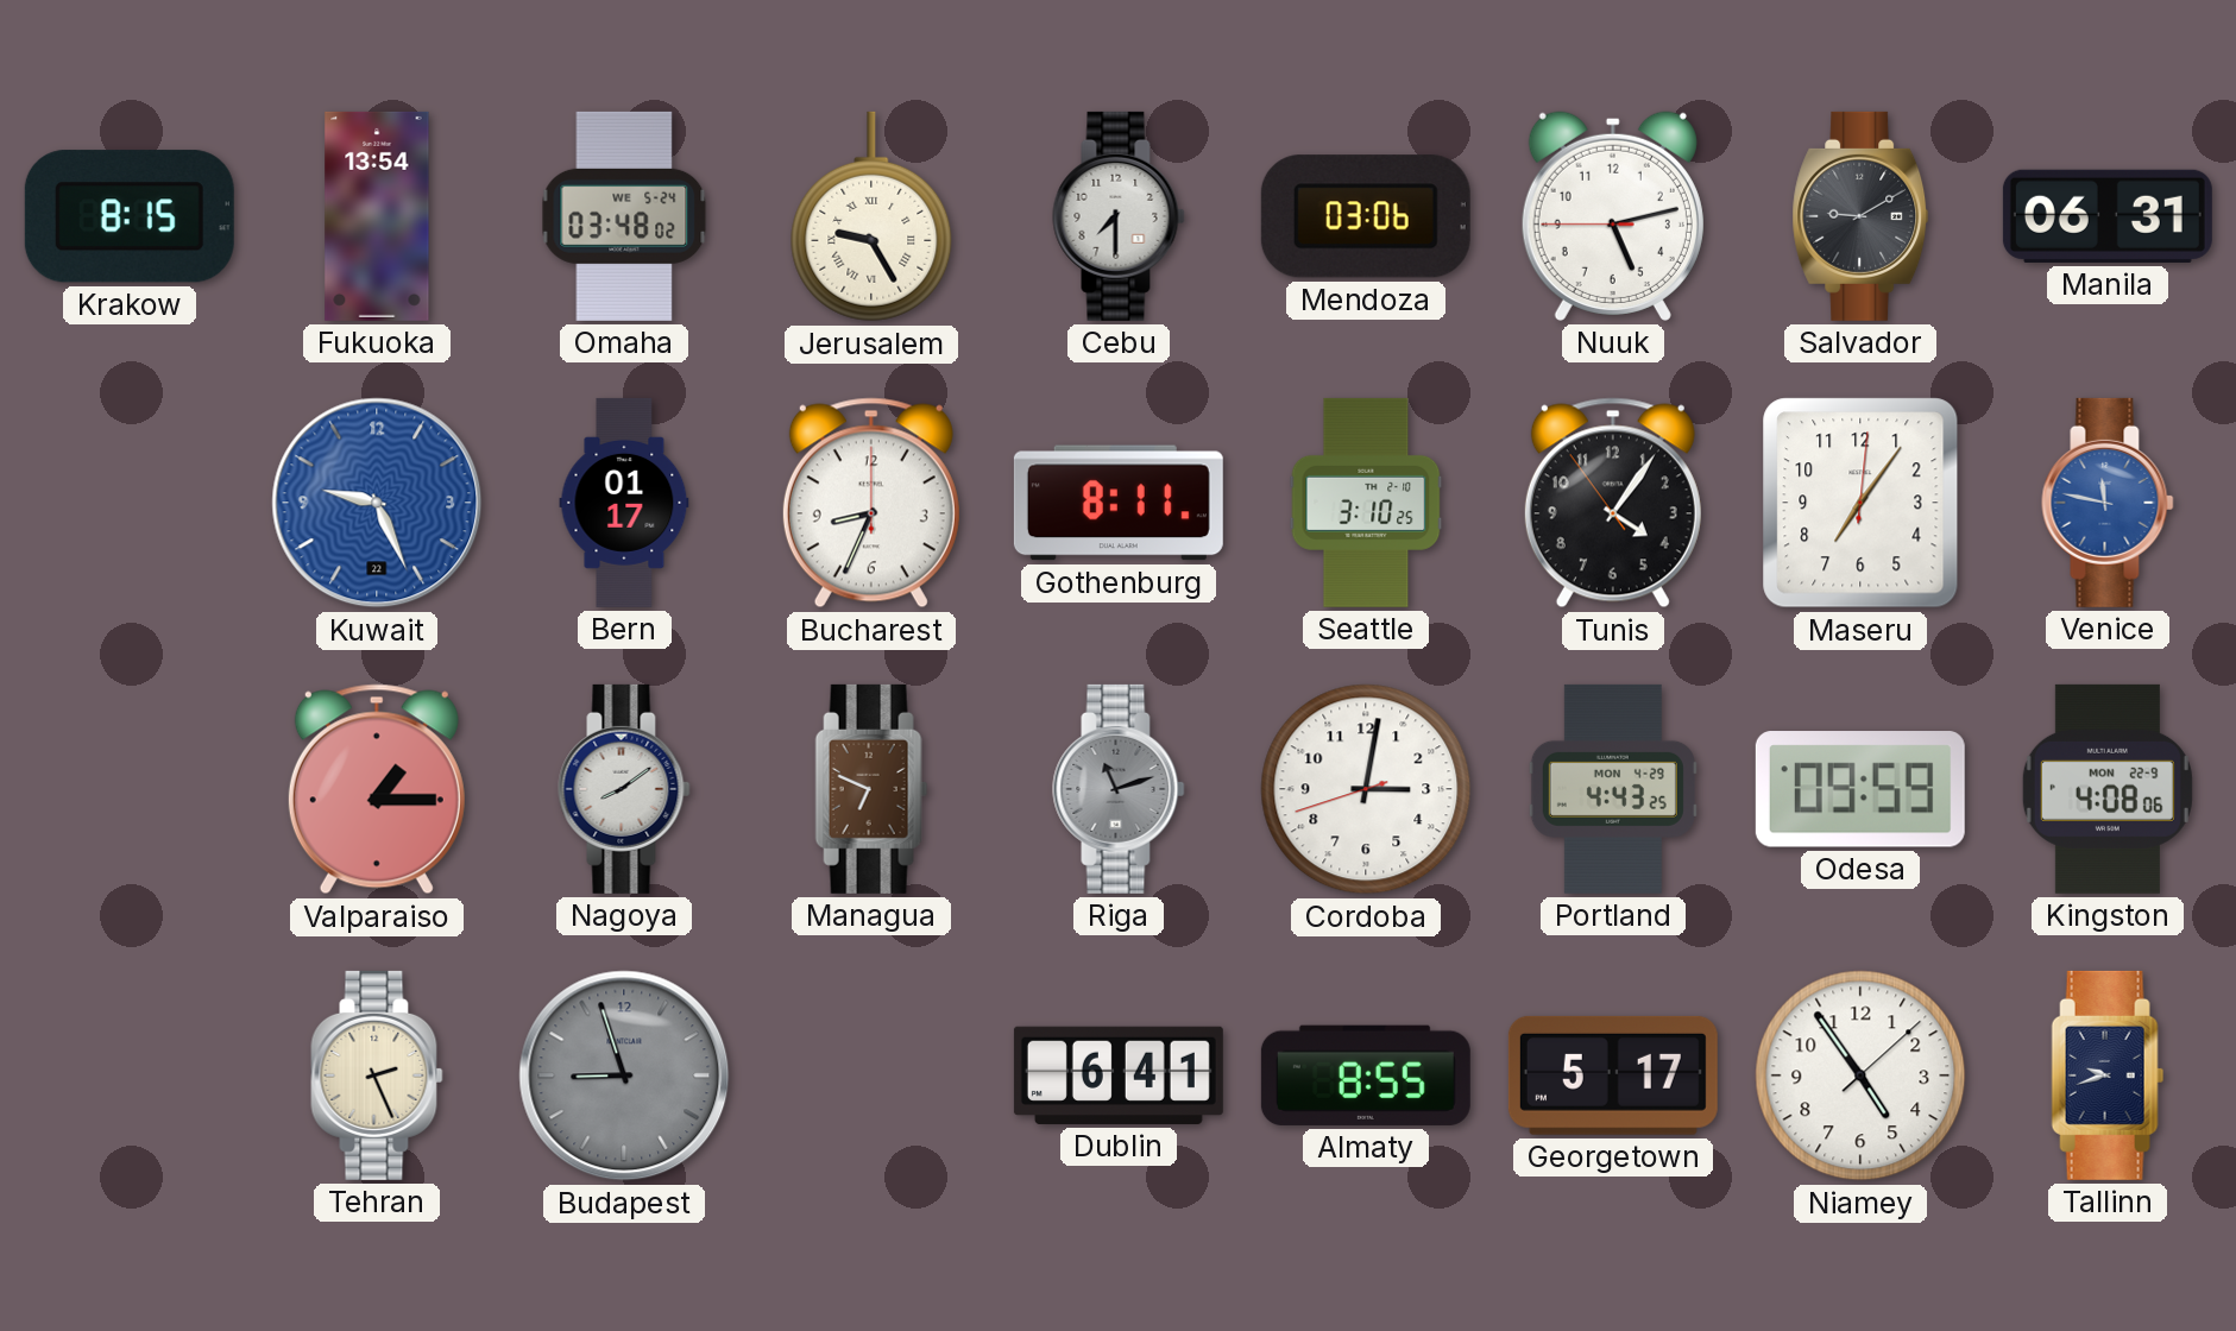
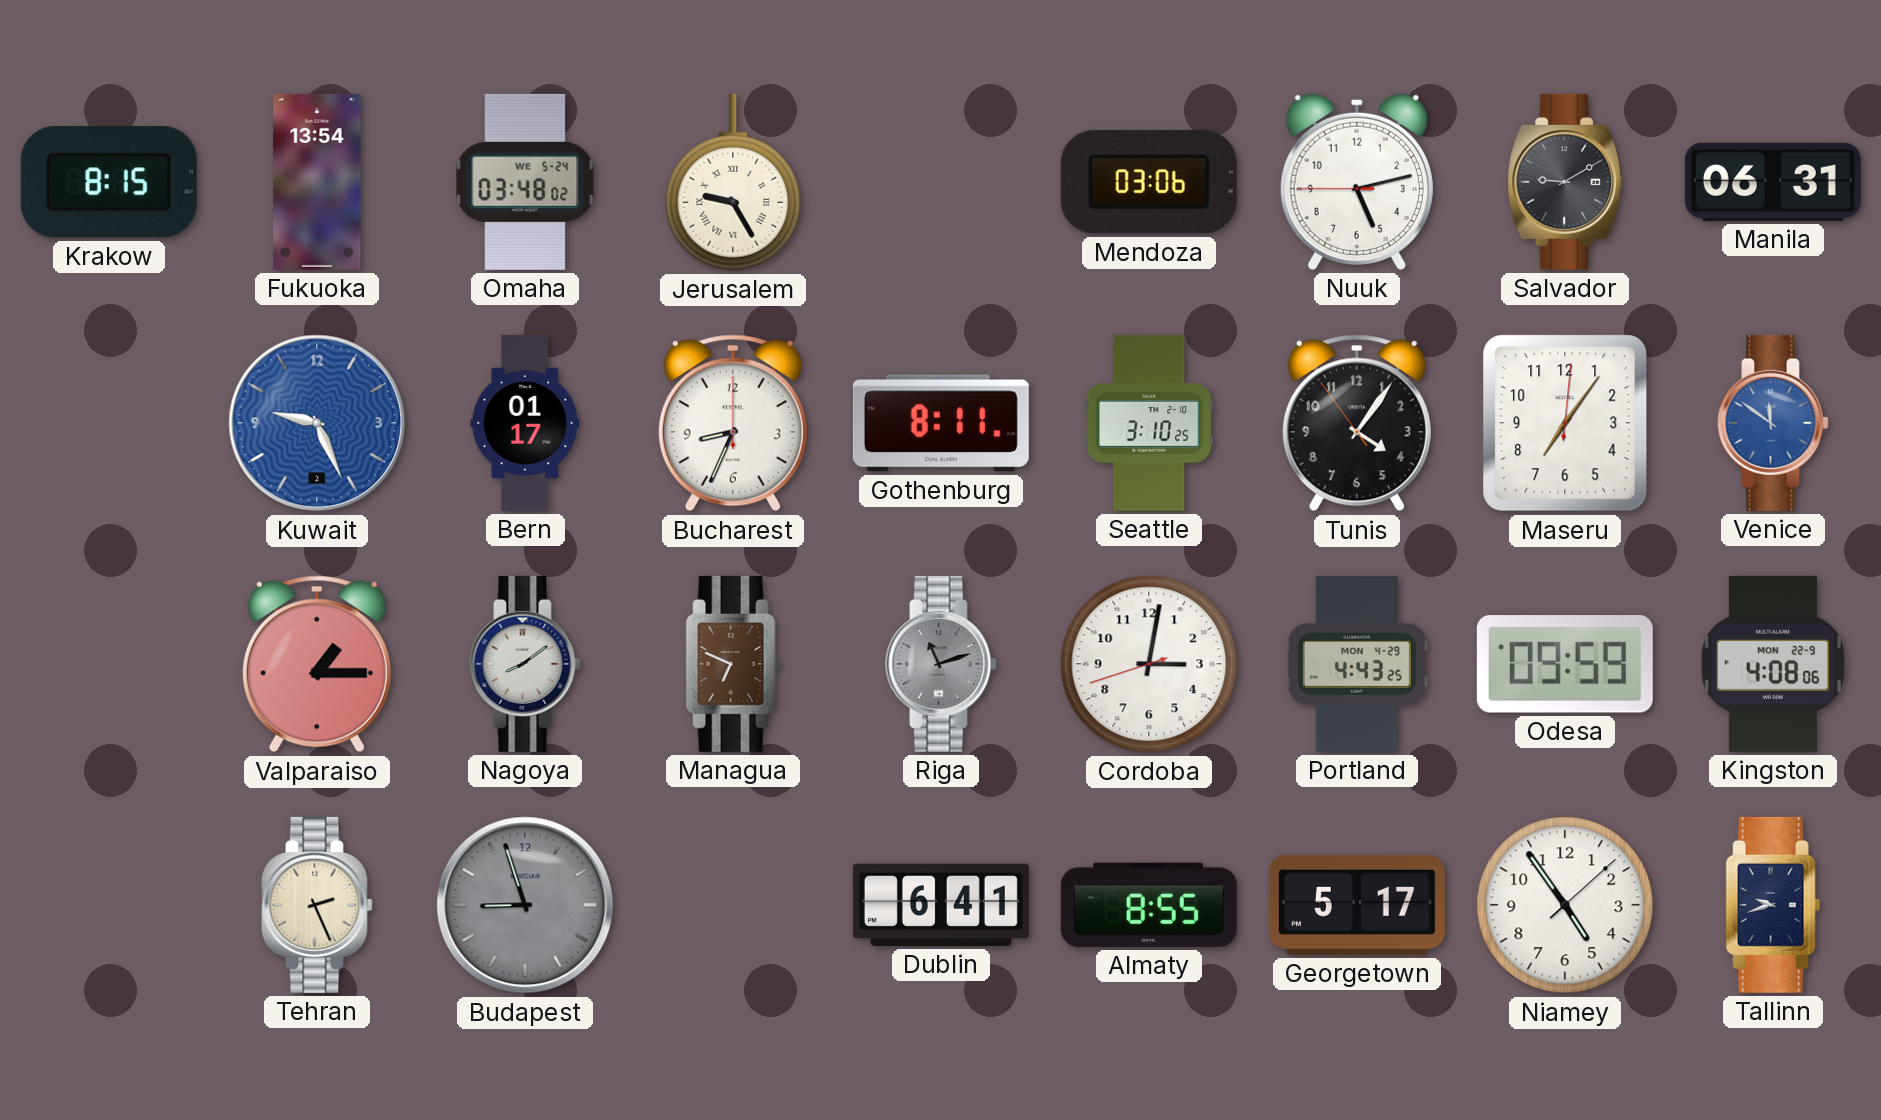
Cebu: 7:30 -> none
Kuwait date: 22 -> 2
Venice: 11:47 -> 11:51
